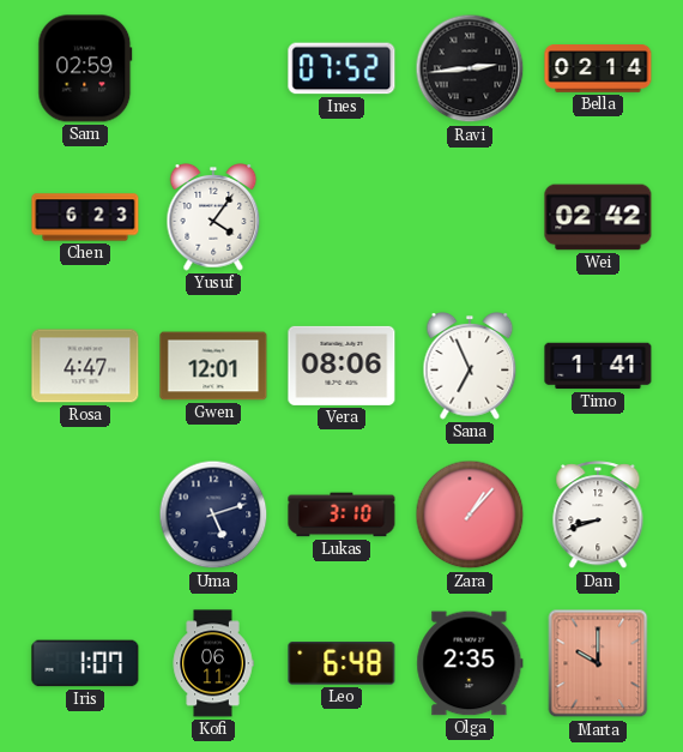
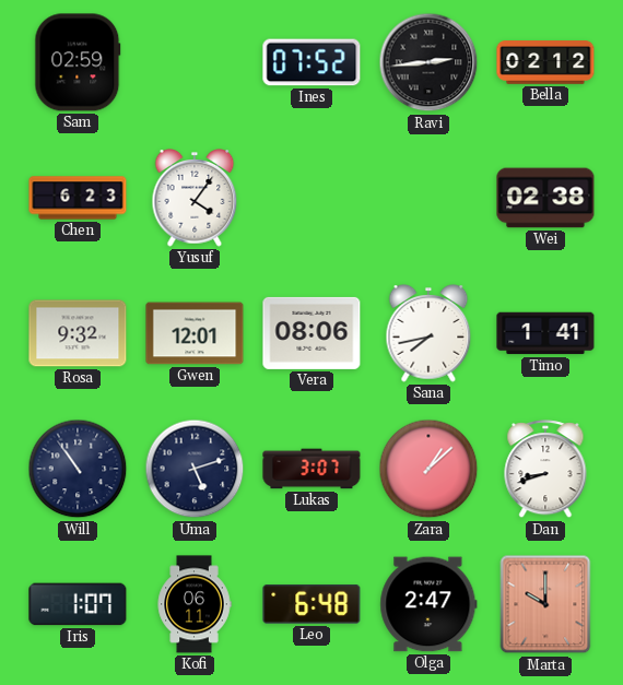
Bella: 02:14 -> 02:12
Wei: 02:42 -> 02:38
Rosa: 4:47 -> 9:32
Sana: 6:56 -> 7:43
Will: none -> 10:54
Lukas: 3:10 -> 3:07
Zara: 1:07 -> 1:08
Olga: 2:35 -> 2:47
